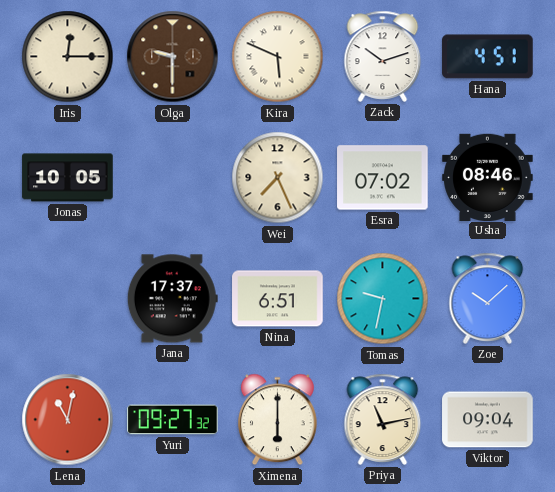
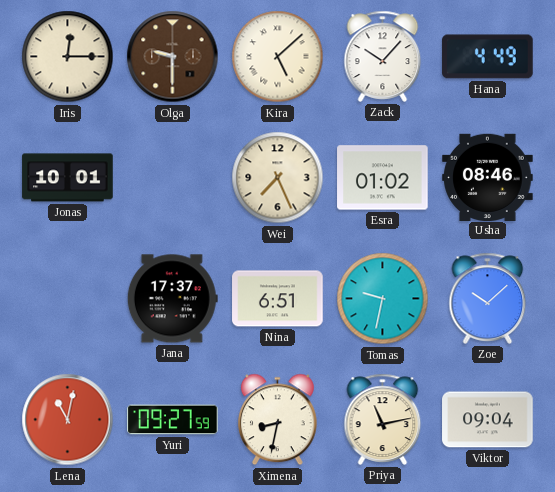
Kira: 5:49 -> 5:08
Zack: 10:12 -> 10:07
Hana: 4:51 -> 4:49
Jonas: 10:05 -> 10:01
Esra: 07:02 -> 01:02
Yuri: 09:27:32 -> 09:27:59
Ximena: 6:00 -> 8:32
